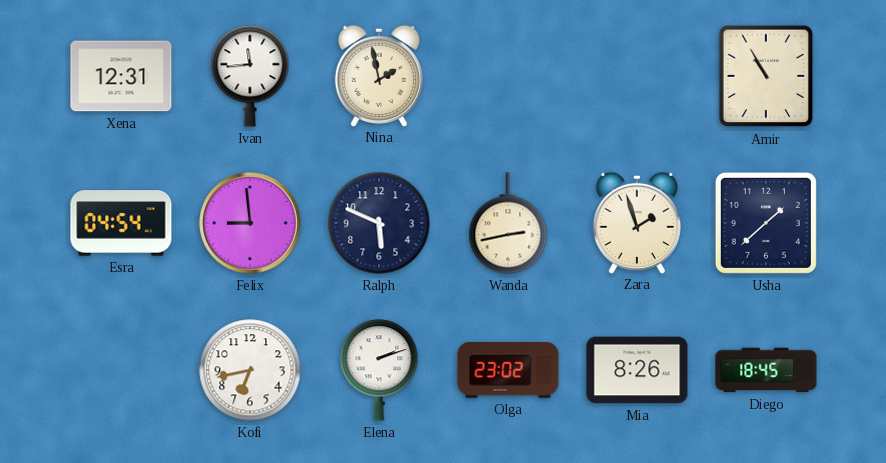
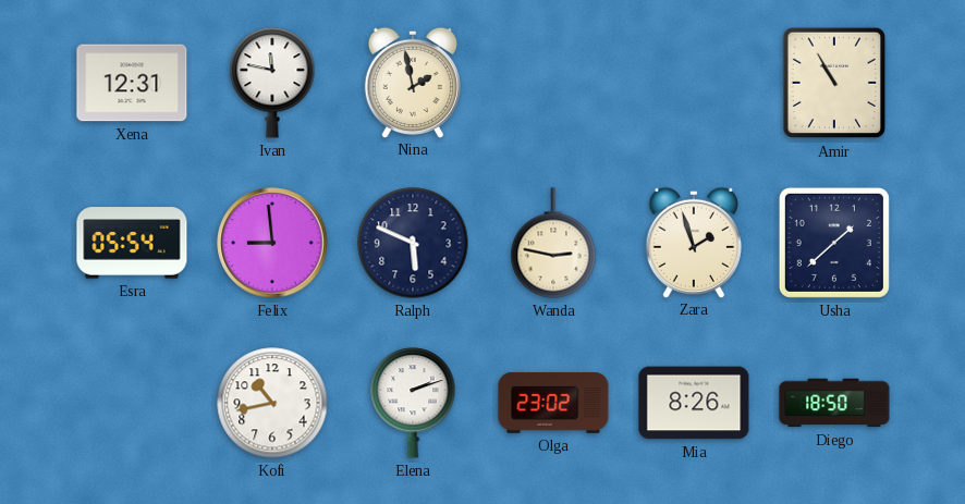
Ivan: 11:44 -> 11:47
Esra: 04:54 -> 05:54
Wanda: 2:43 -> 2:47
Kofi: 6:43 -> 10:43
Diego: 18:45 -> 18:50
